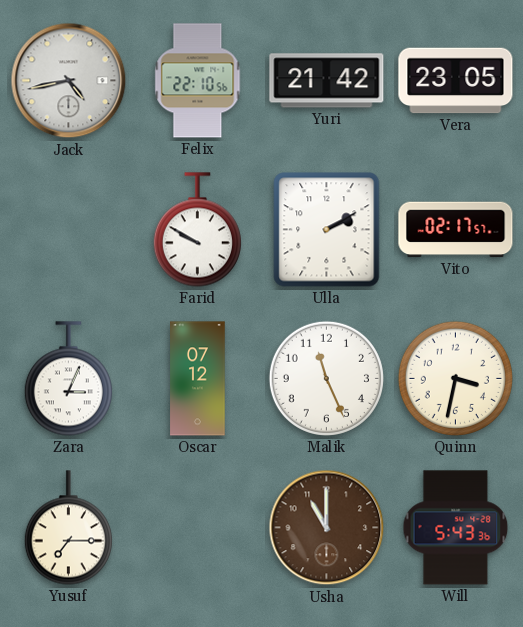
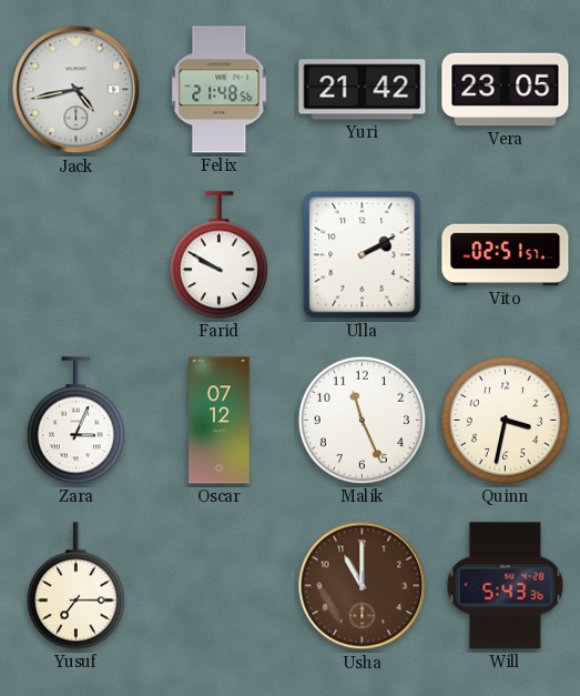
Felix: 22:10 -> 21:48
Vito: 02:17 -> 02:51
